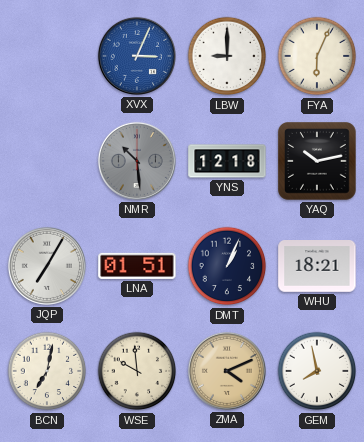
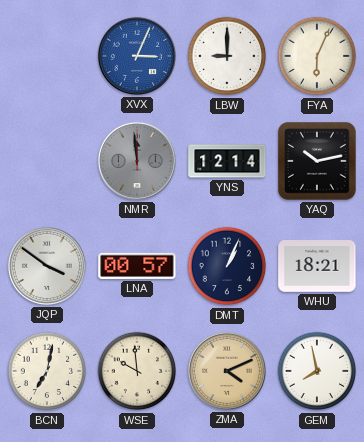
NMR: 10:29 -> 11:59
YNS: 12:18 -> 12:14
JQP: 7:05 -> 3:51
LNA: 01:51 -> 00:57
